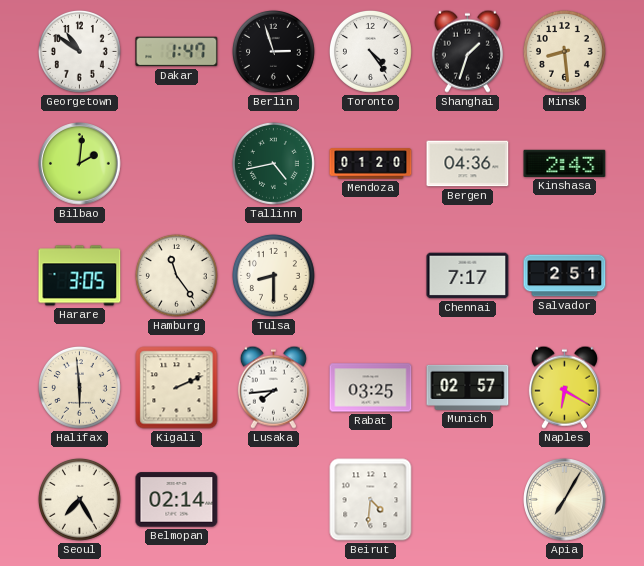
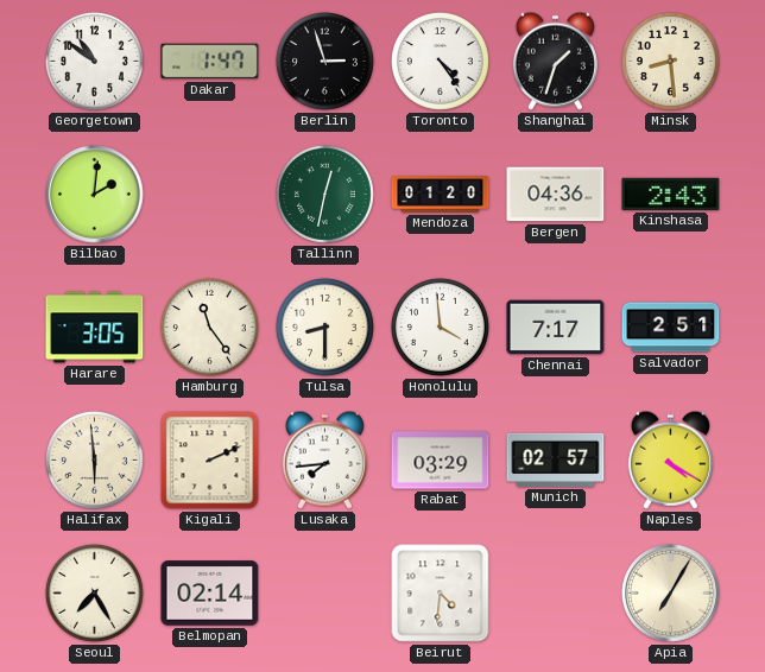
Tallinn: 4:43 -> 12:32
Honolulu: none -> 3:59
Rabat: 03:25 -> 03:29
Naples: 6:20 -> 4:20
